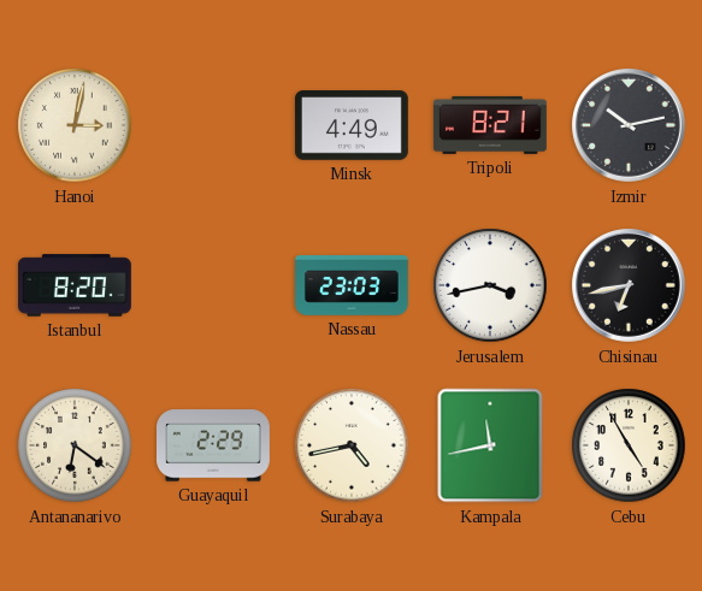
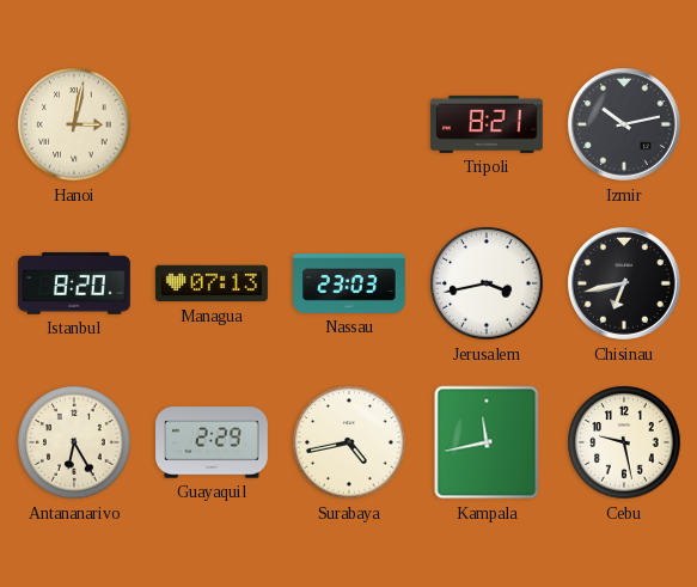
Minsk: 4:49 -> none
Managua: none -> 07:13
Antananarivo: 6:21 -> 6:25
Cebu: 4:55 -> 9:28
